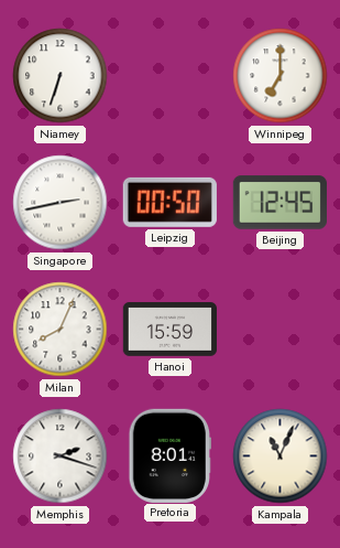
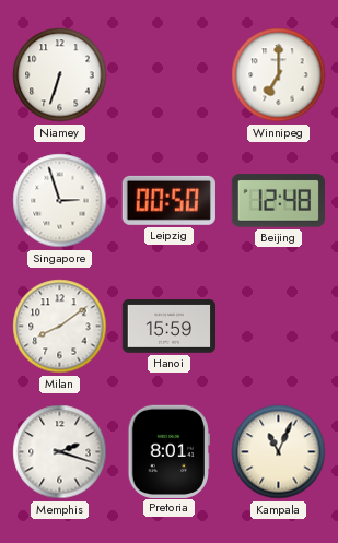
Singapore: 2:43 -> 2:57
Beijing: 12:45 -> 12:48
Milan: 8:04 -> 8:09
